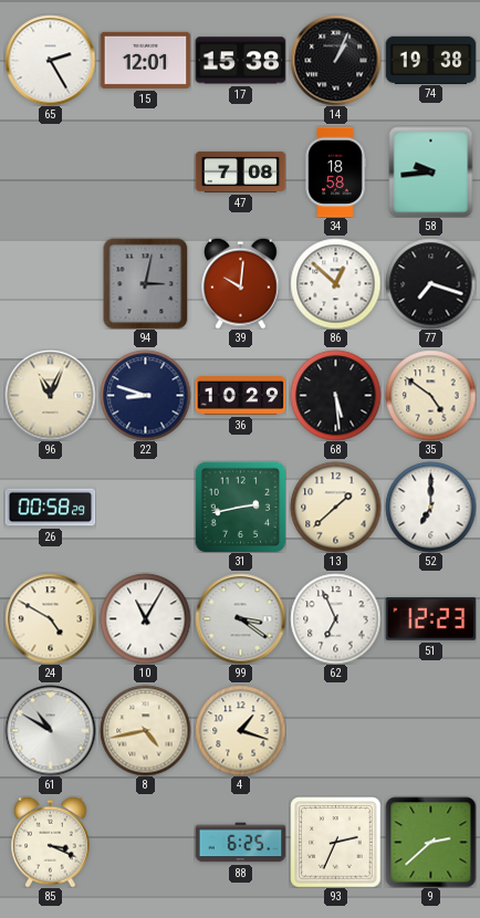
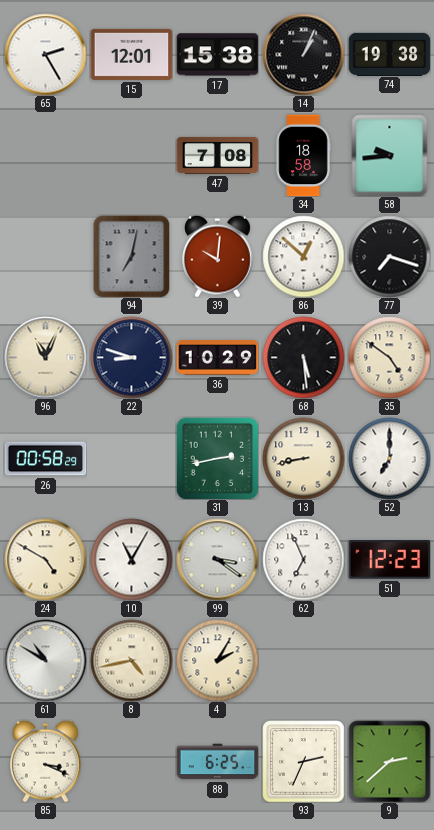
94: 3:02 -> 7:02
13: 1:38 -> 8:43
4: 1:18 -> 2:05
